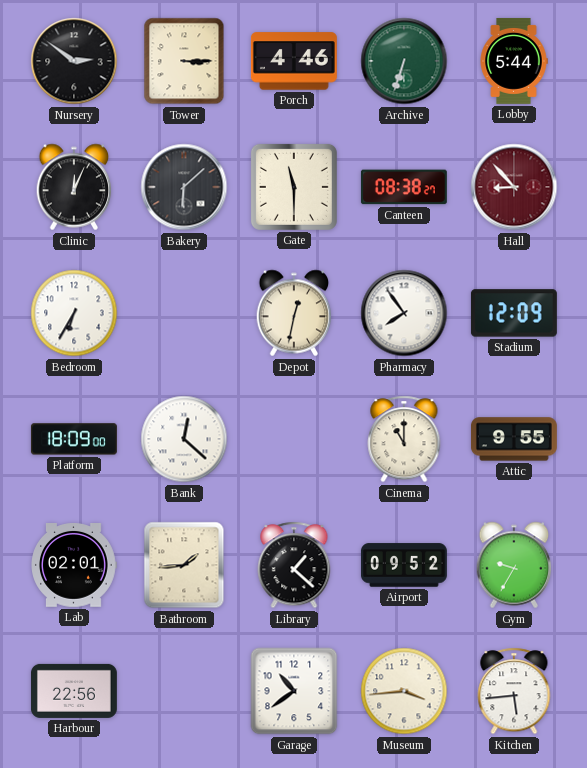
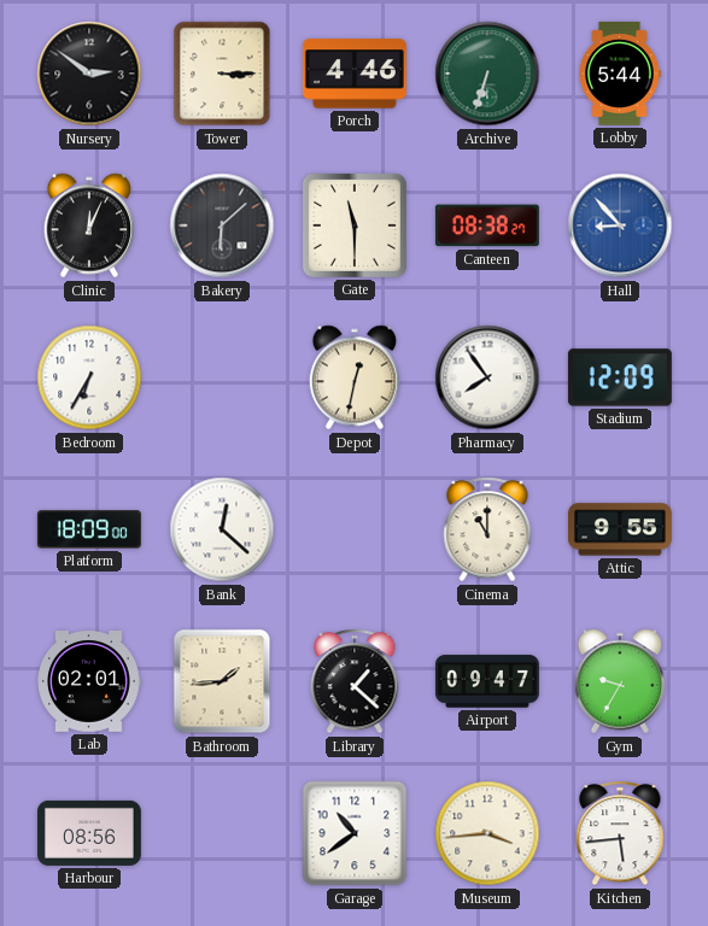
Hall dial: burgundy -> blue
Airport: 09:52 -> 09:47
Harbour: 22:56 -> 08:56
